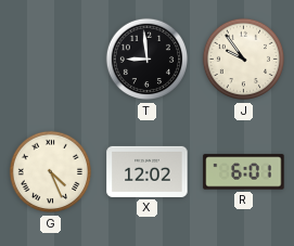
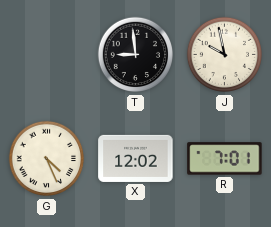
J: 9:54 -> 9:58
R: 6:01 -> 7:01
